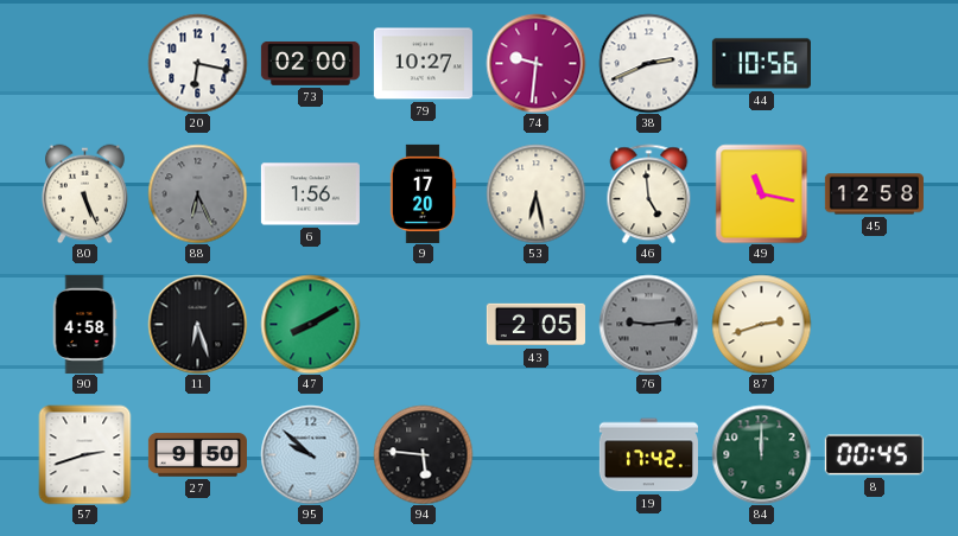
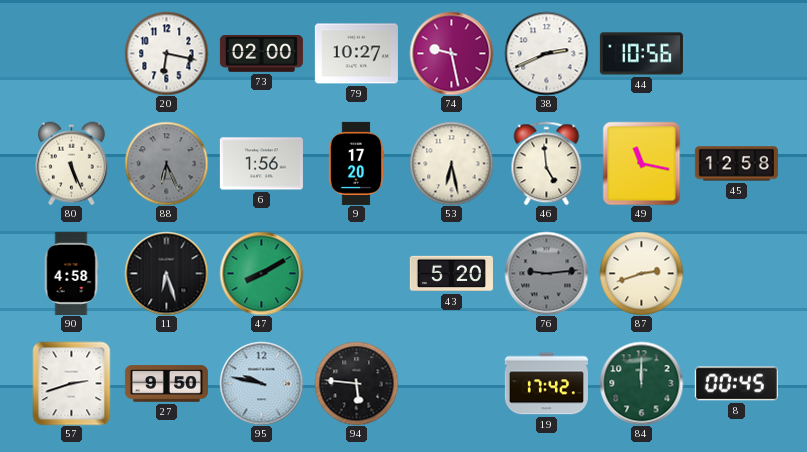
74: 9:31 -> 9:28
43: 2:05 -> 5:20
95: 9:52 -> 9:47
